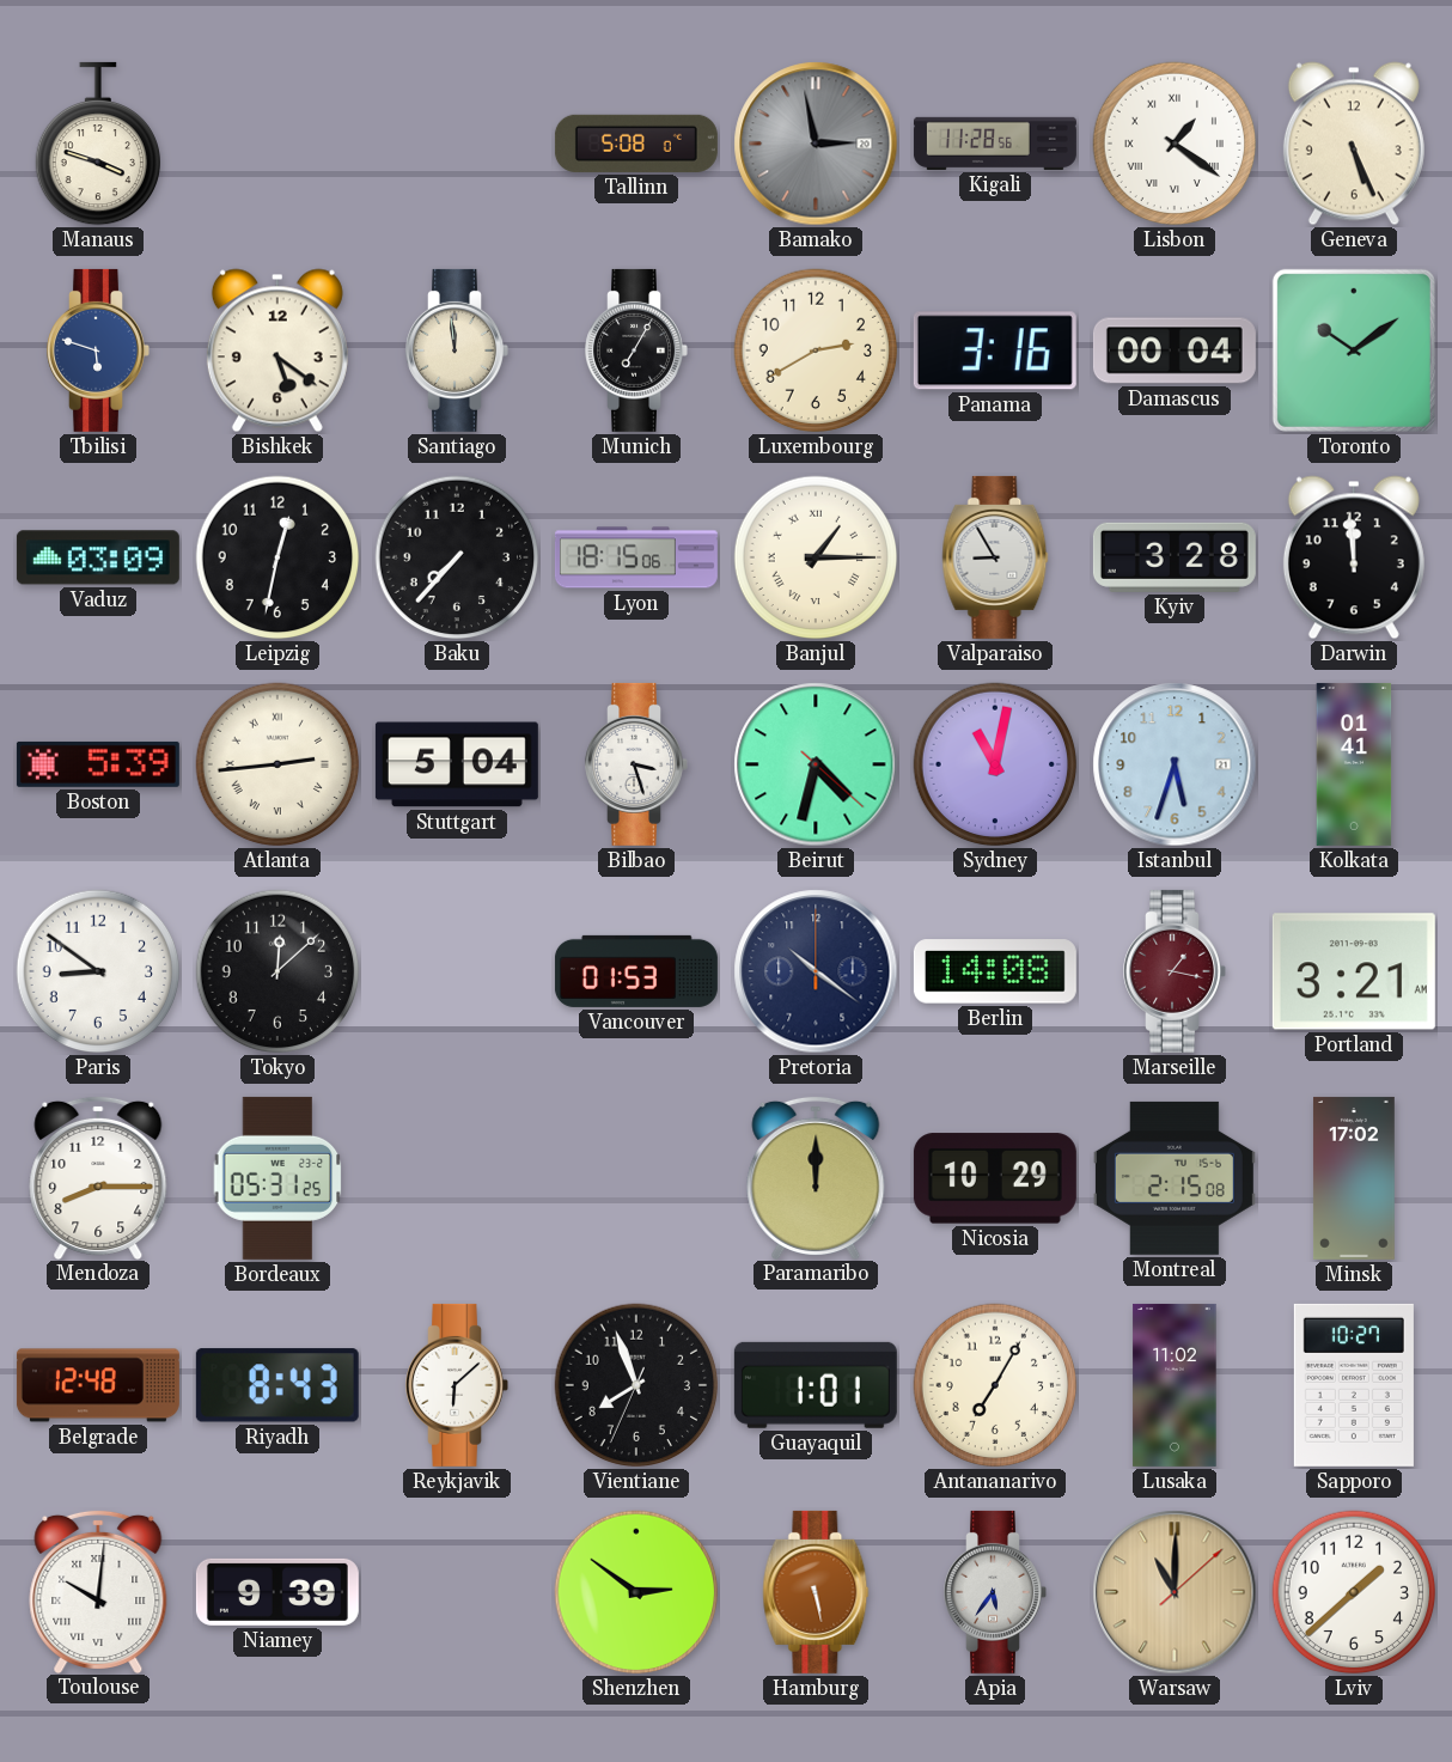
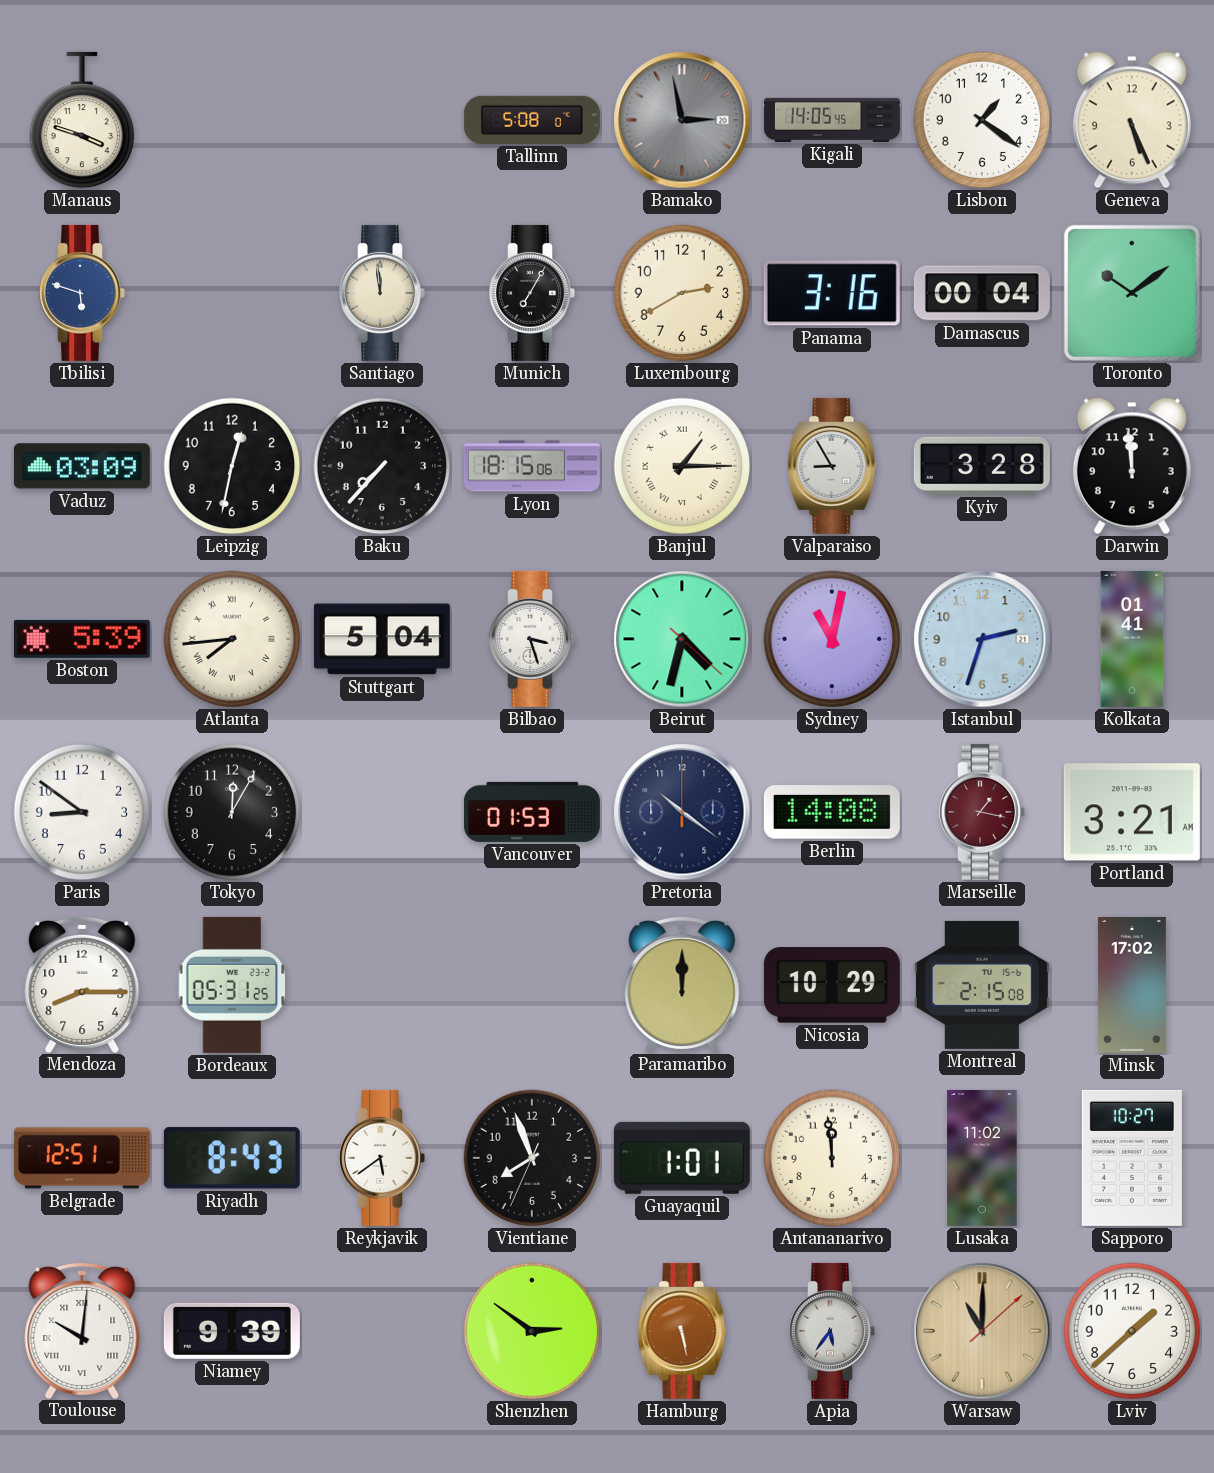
Kigali: 11:28 -> 14:05
Lisbon numerals: Roman -> Arabic
Bishkek: 5:21 -> none
Atlanta: 2:44 -> 7:44
Istanbul: 5:33 -> 2:33
Tokyo: 12:08 -> 12:05
Belgrade: 12:48 -> 12:51
Reykjavik: 6:08 -> 5:39
Antananarivo: 7:05 -> 11:59
